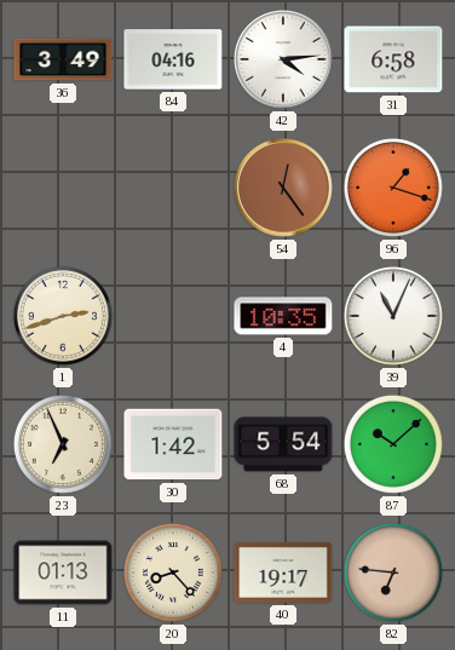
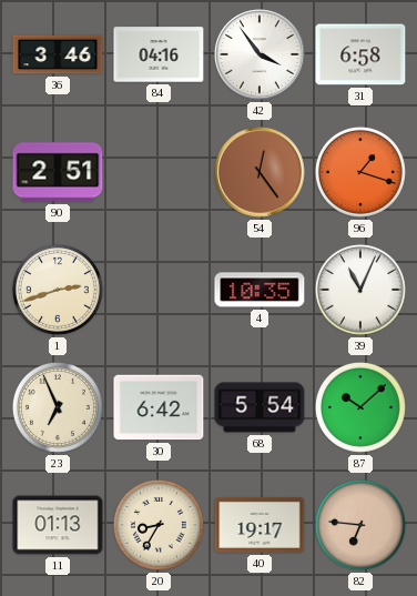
36: 3:49 -> 3:46
42: 4:14 -> 3:54
90: none -> 2:51
30: 1:42 -> 6:42
20: 8:23 -> 8:35
